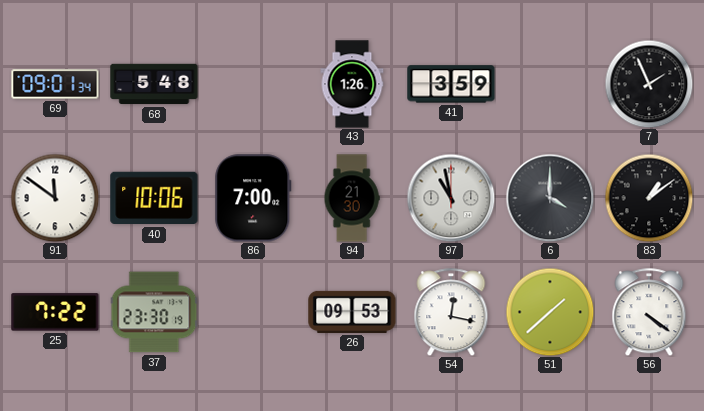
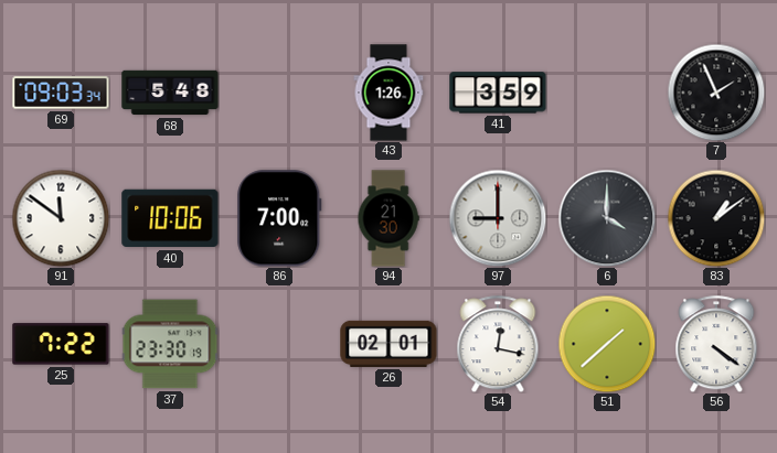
69: 09:01 -> 09:03
97: 10:58 -> 9:00
26: 09:53 -> 02:01
